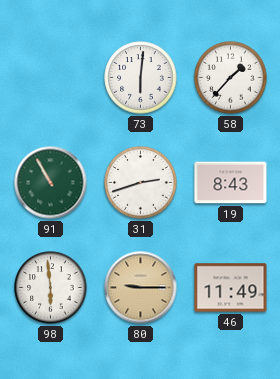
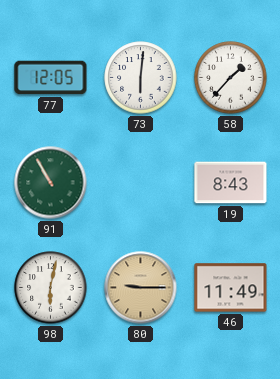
77: none -> 12:05
31: 2:42 -> none
98: 5:59 -> 6:02
